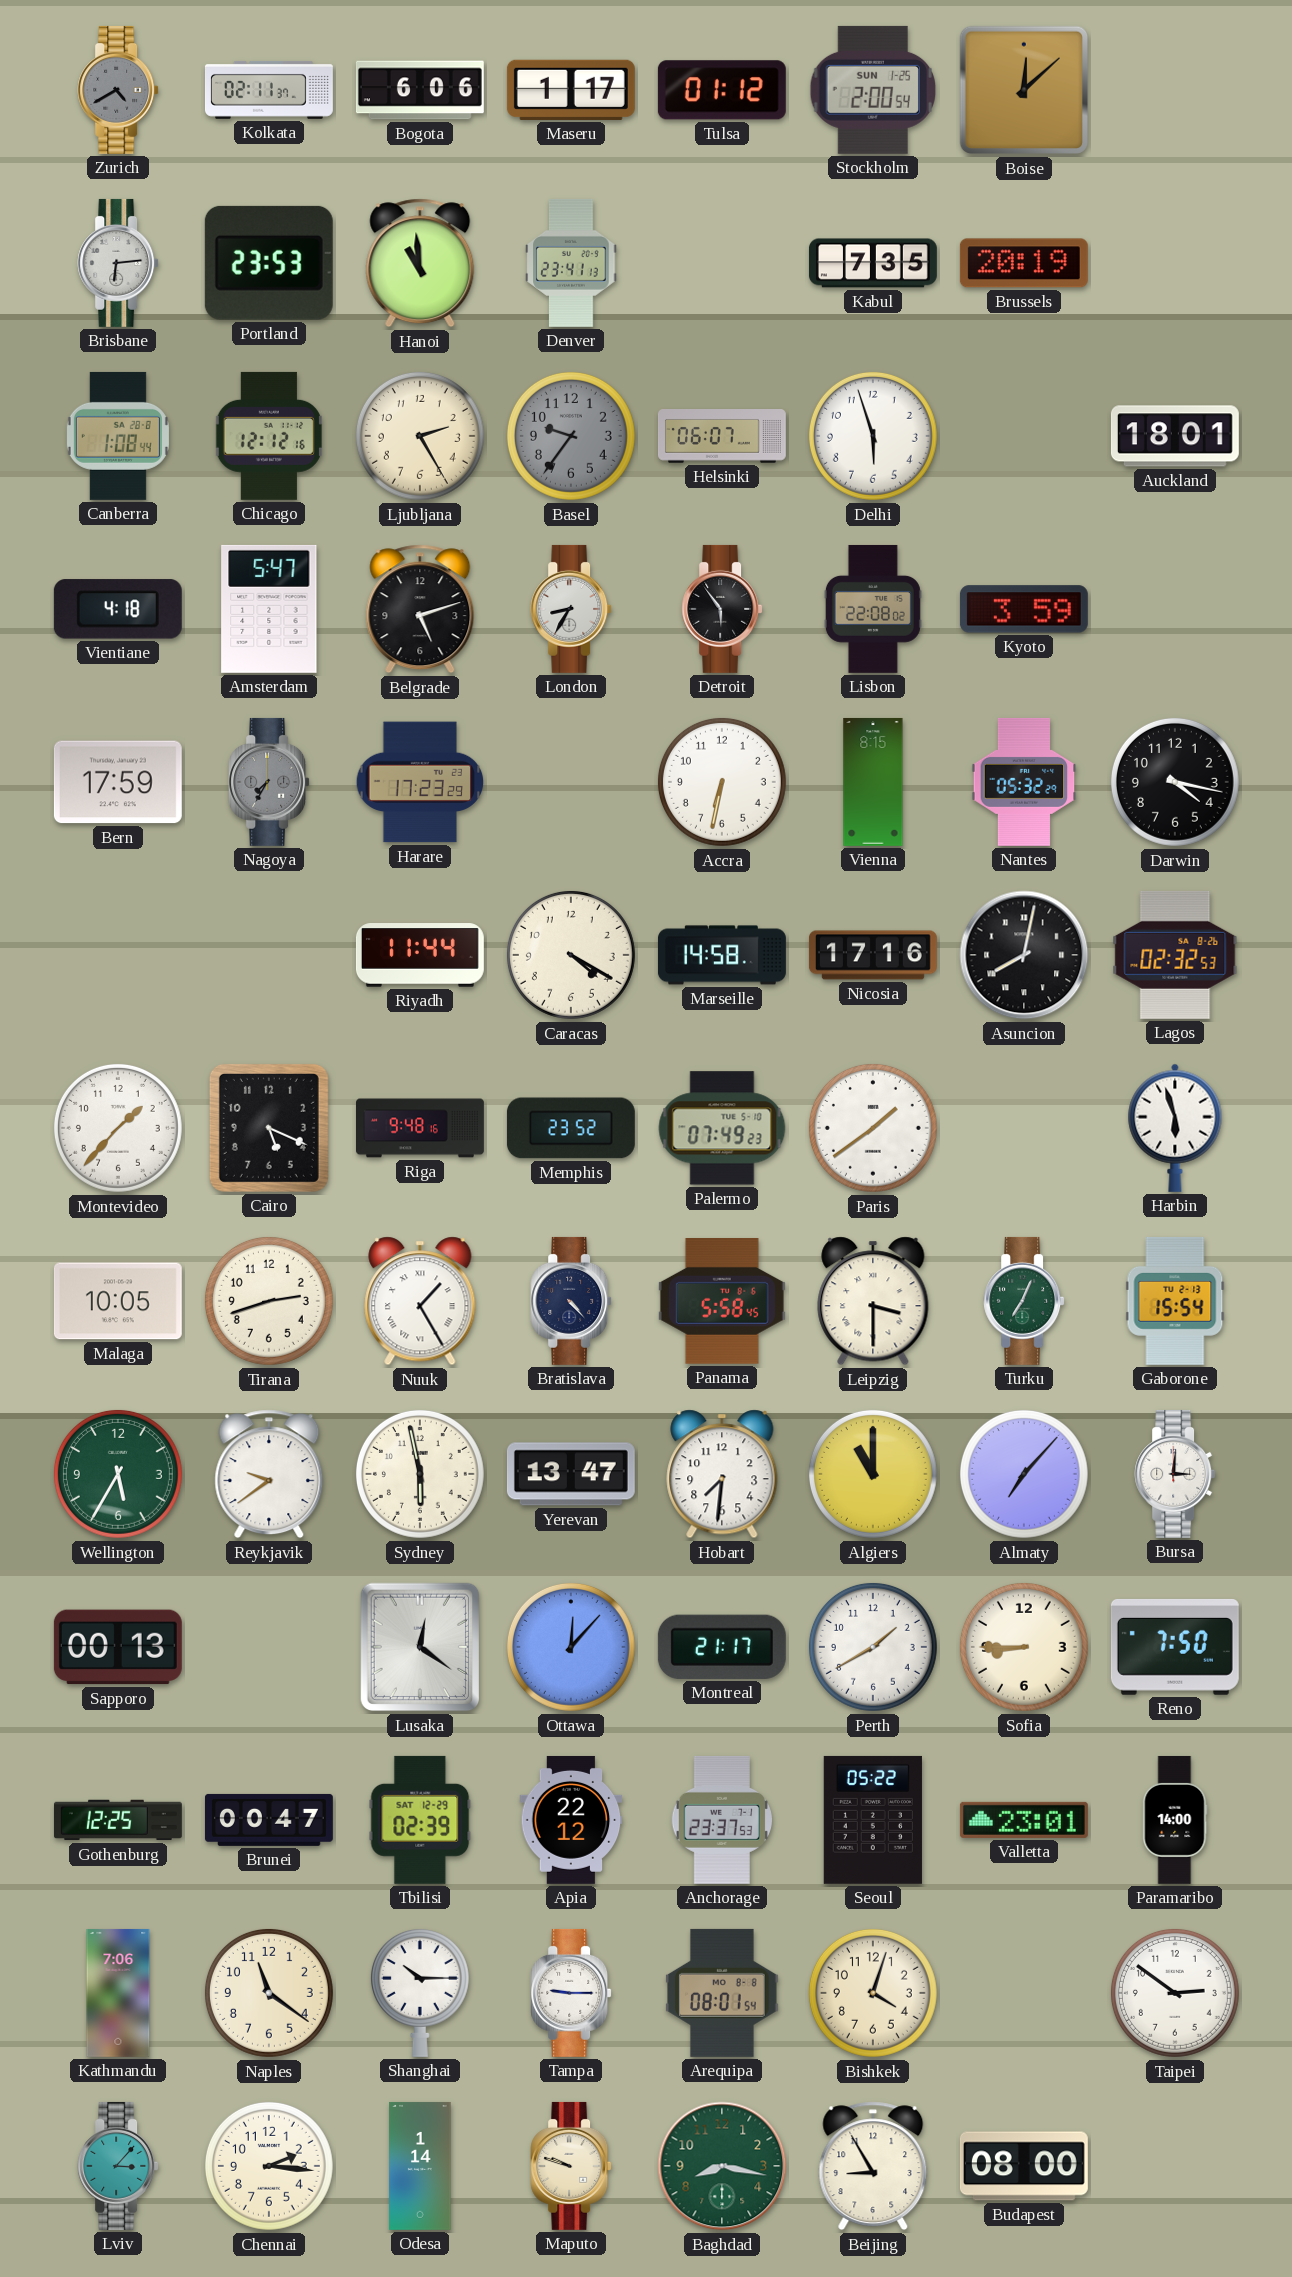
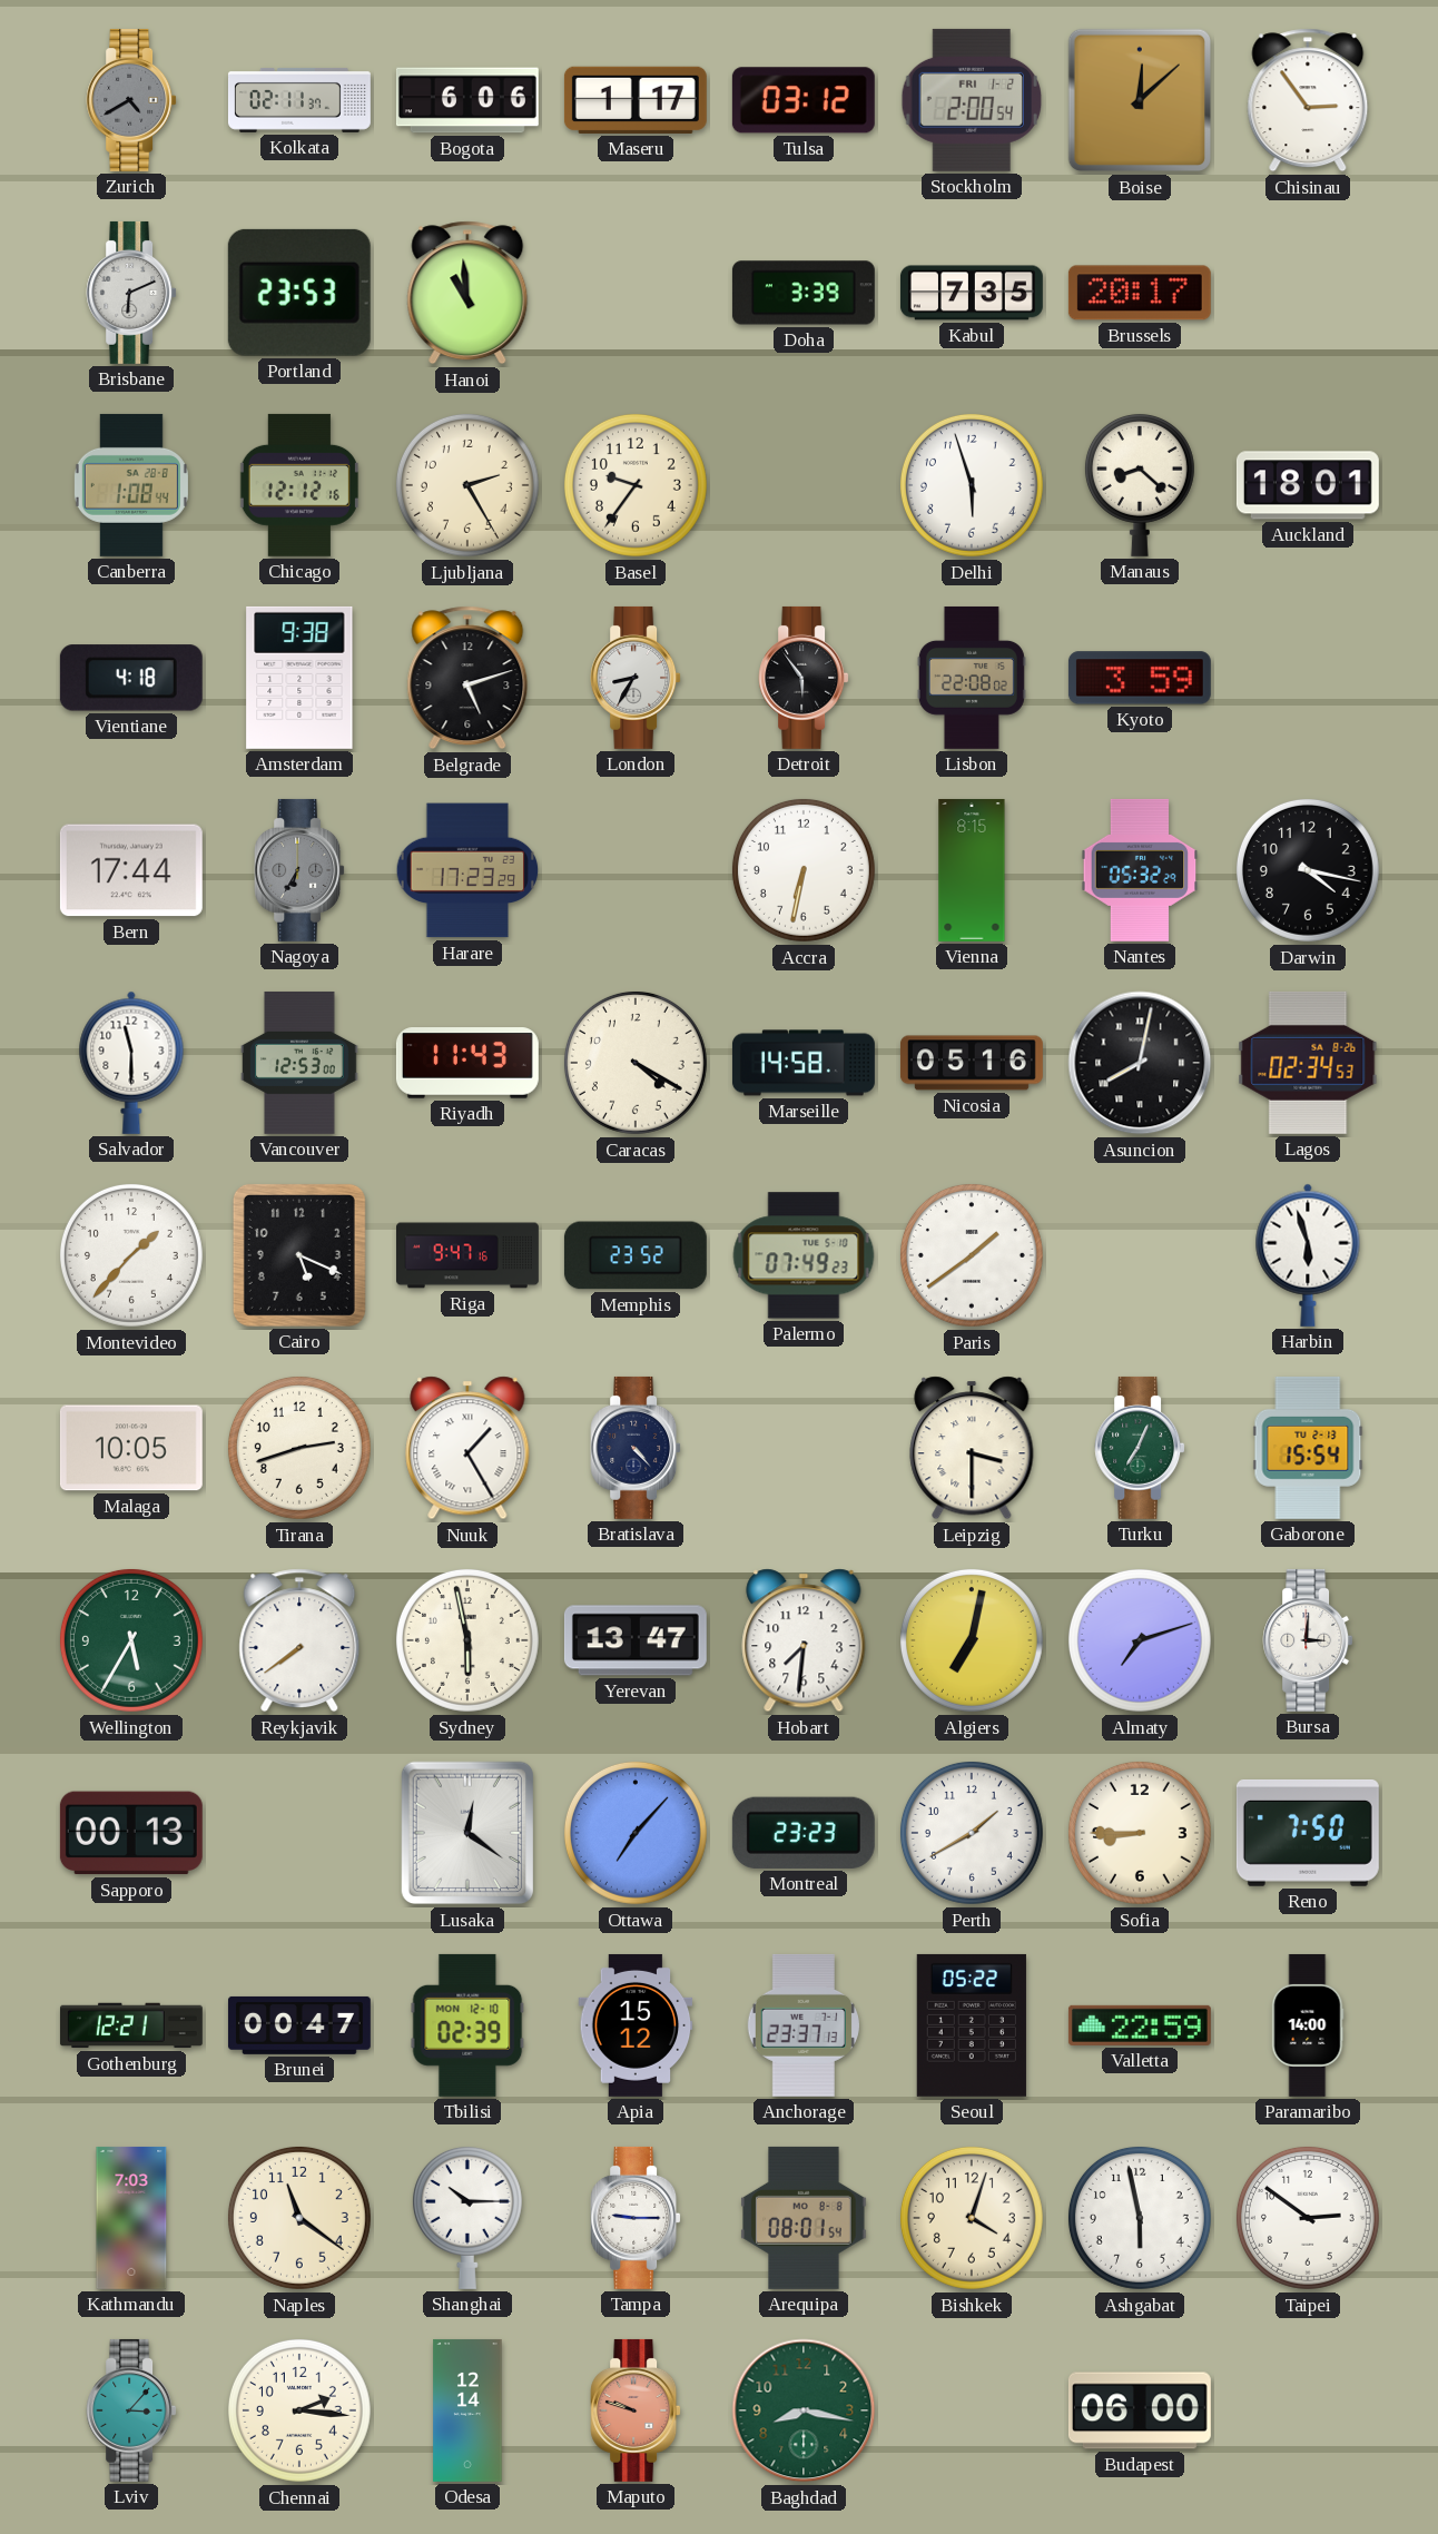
Tulsa: 01:12 -> 03:12
Stockholm date: SUN 1-25 -> FRI 1-2
Chisinau: none -> 2:54
Brisbane: 6:14 -> 6:11
Denver: 23:41 -> none
Doha: none -> 3:39
Brussels: 20:19 -> 20:17
Basel dial: grey -> cream
Helsinki: 06:07 -> none
Manaus: none -> 8:22
Amsterdam: 5:47 -> 9:38
Bern: 17:59 -> 17:44
Nagoya: 7:35 -> 6:35
Salvador: none -> 11:30
Vancouver: none -> 12:53
Riyadh: 11:44 -> 11:43
Nicosia: 17:16 -> 05:16
Lagos: 02:32 -> 02:34
Riga: 9:48 -> 9:47
Panama: 5:58 -> none
Reykjavik: 9:39 -> 7:39
Algiers: 11:00 -> 7:02
Almaty: 7:07 -> 7:12
Ottawa: 12:07 -> 7:07
Montreal: 21:17 -> 23:23
Gothenburg: 12:25 -> 12:21
Tbilisi date: SAT 12-29 -> MON 12-10
Apia: 22:12 -> 15:12
Anchorage: 23:37:53 -> 23:37:13
Valletta: 23:01 -> 22:59
Kathmandu: 7:06 -> 7:03
Ashgabat: none -> 5:58
Odesa: 1:14 -> 12:14
Maputo dial: cream -> salmon
Beijing: 8:55 -> none
Budapest: 08:00 -> 06:00
